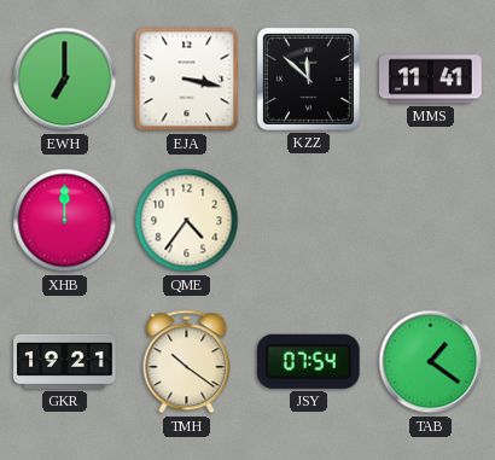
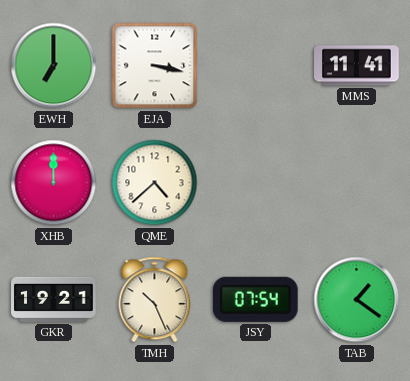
KZZ: 11:52 -> none
QME: 4:36 -> 4:38
TMH: 10:21 -> 10:26
